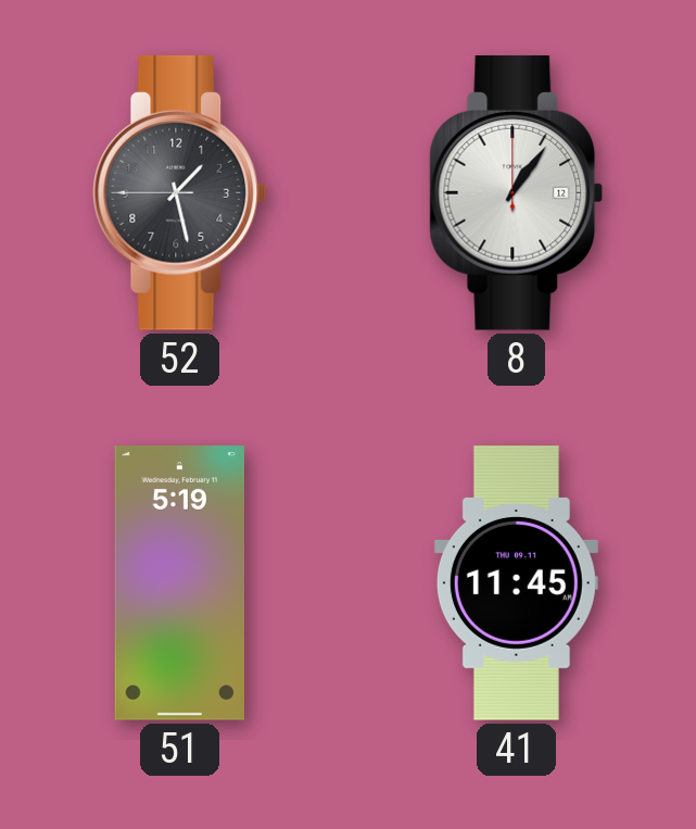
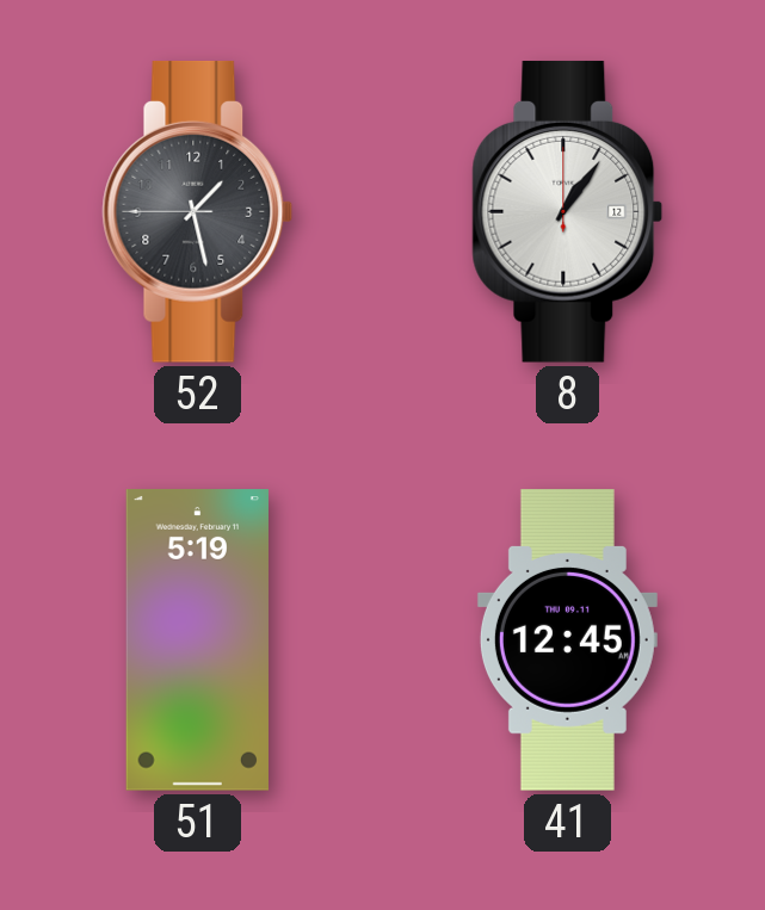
41: 11:45 -> 12:45
